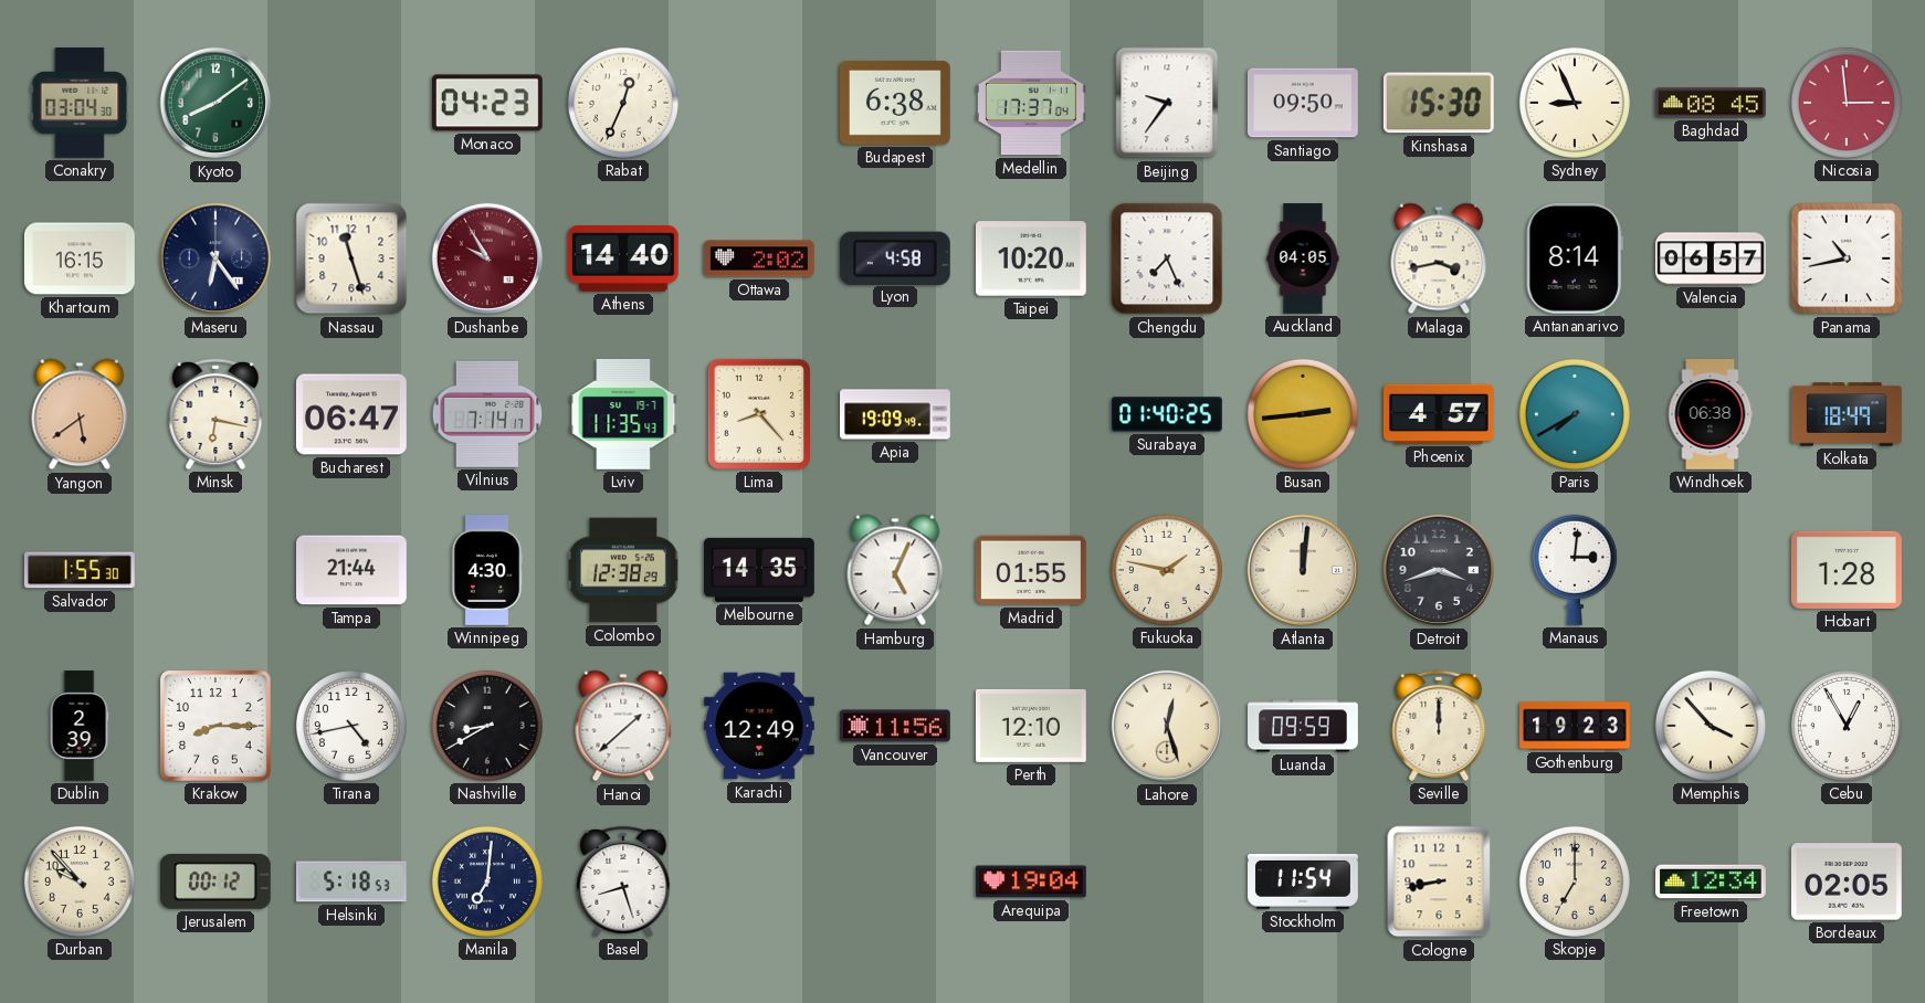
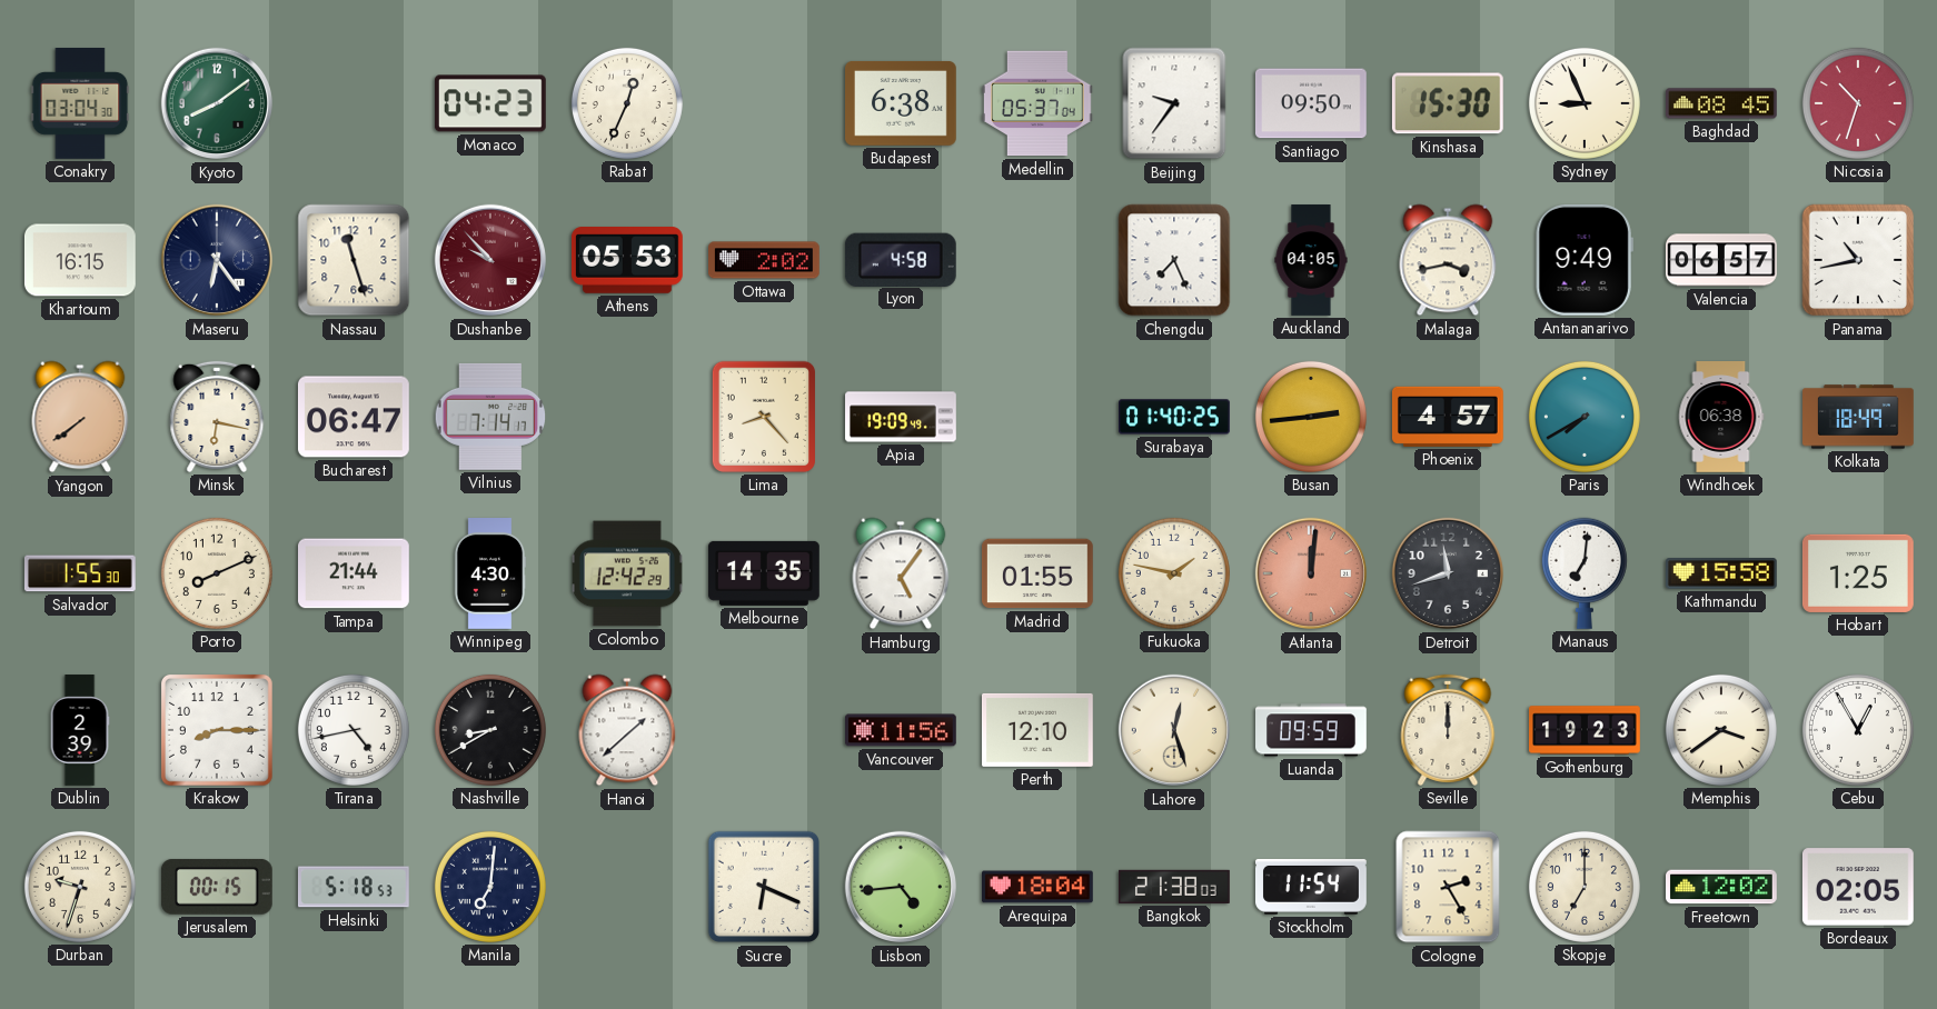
Medellin: 17:37 -> 05:37
Nicosia: 2:59 -> 10:33
Dushanbe: 9:55 -> 9:53
Athens: 14:40 -> 05:53
Taipei: 10:20 -> none
Antananarivo: 8:14 -> 9:49
Yangon: 5:39 -> 7:39
Lviv: 11:35 -> none
Porto: none -> 8:11
Colombo: 12:38 -> 12:42
Hamburg: 5:04 -> 5:06
Atlanta dial: cream -> salmon
Detroit: 3:42 -> 11:42
Manaus: 3:01 -> 7:01
Kathmandu: none -> 15:58
Hobart: 1:28 -> 1:25
Karachi: 12:49 -> none
Memphis: 3:53 -> 3:39
Durban: 9:53 -> 9:33
Jerusalem: 00:12 -> 00:15
Basel: 8:27 -> none
Sucre: none -> 6:19
Lisbon: none -> 4:44
Arequipa: 19:04 -> 18:04
Bangkok: none -> 21:38
Cologne: 8:43 -> 2:25
Freetown: 12:34 -> 12:02
